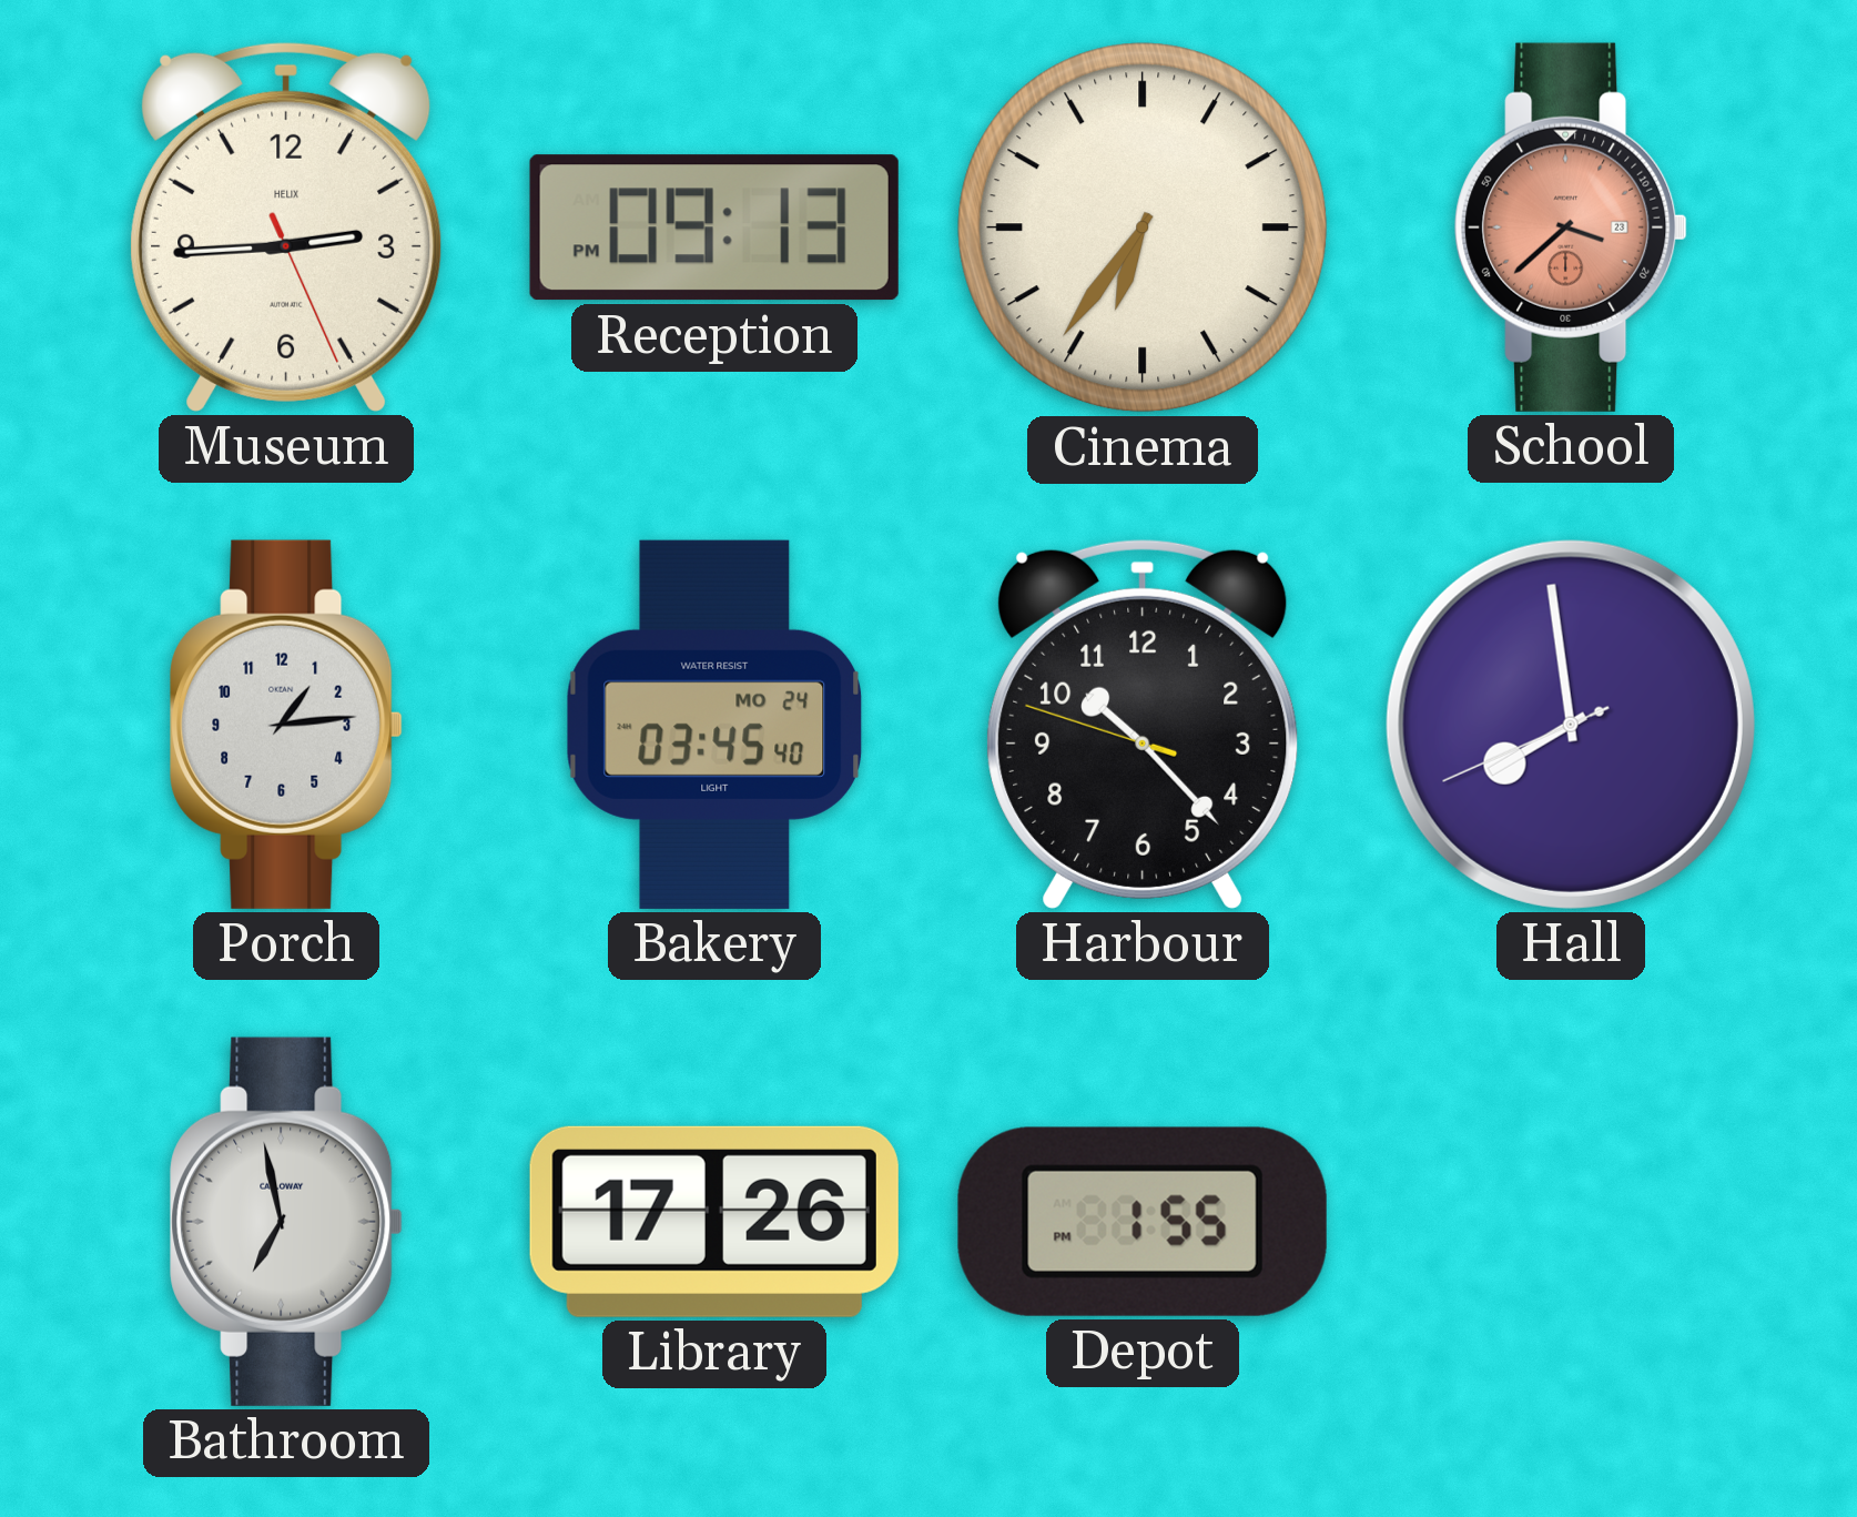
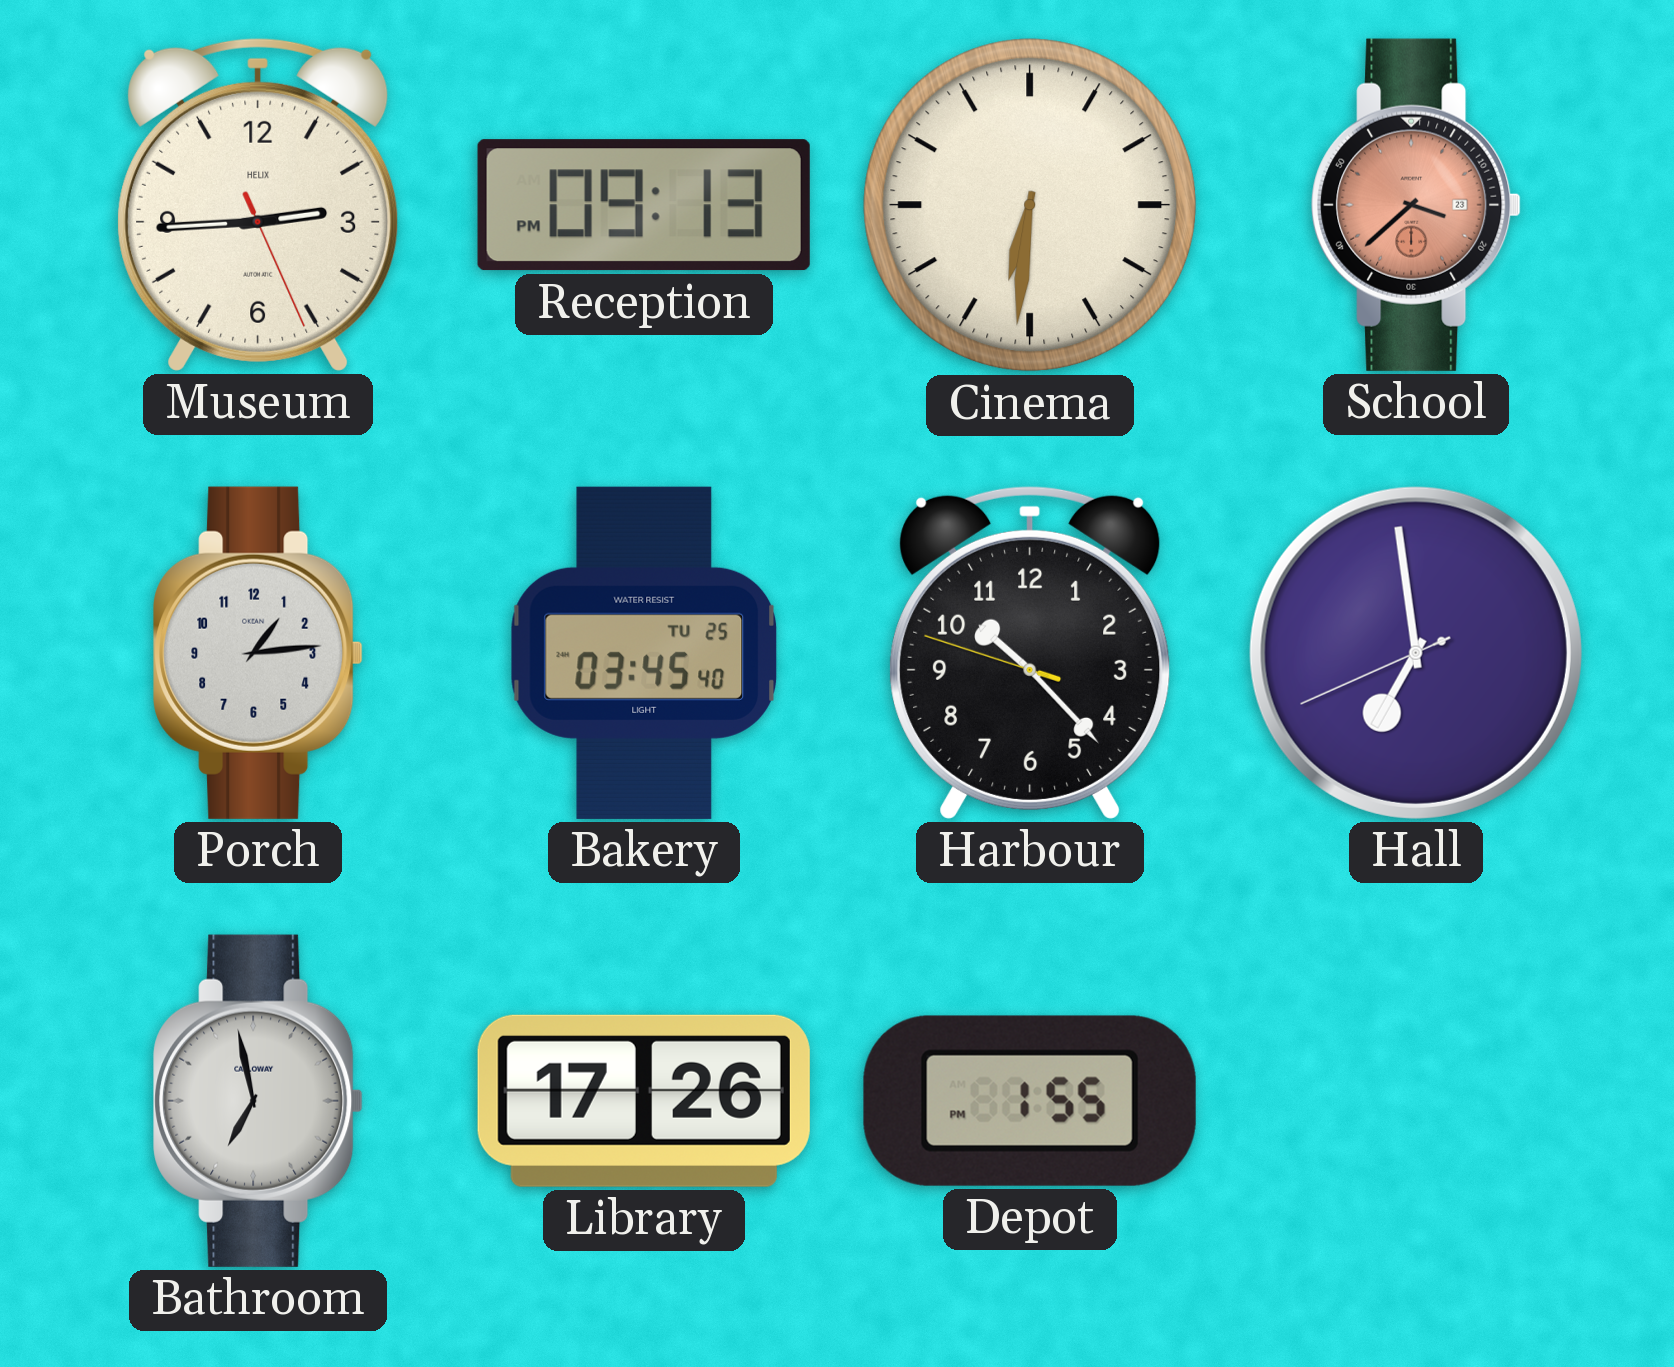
Cinema: 6:36 -> 6:31
Bakery date: MO 24 -> TU 25
Hall: 7:58 -> 6:58
